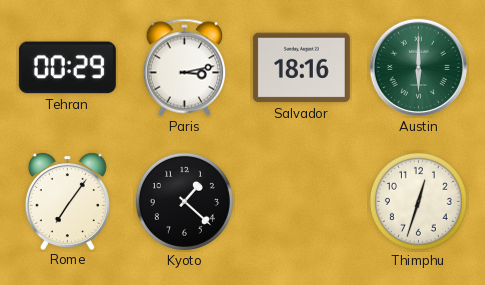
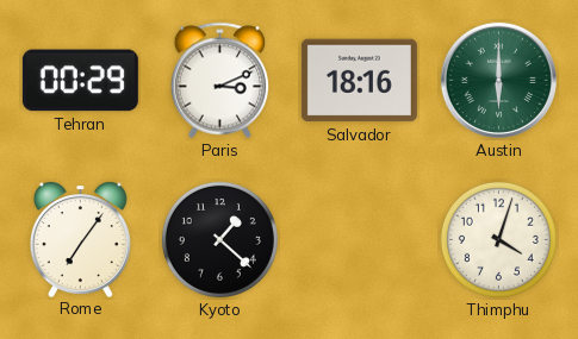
Paris: 3:13 -> 3:11
Thimphu: 12:33 -> 4:03
